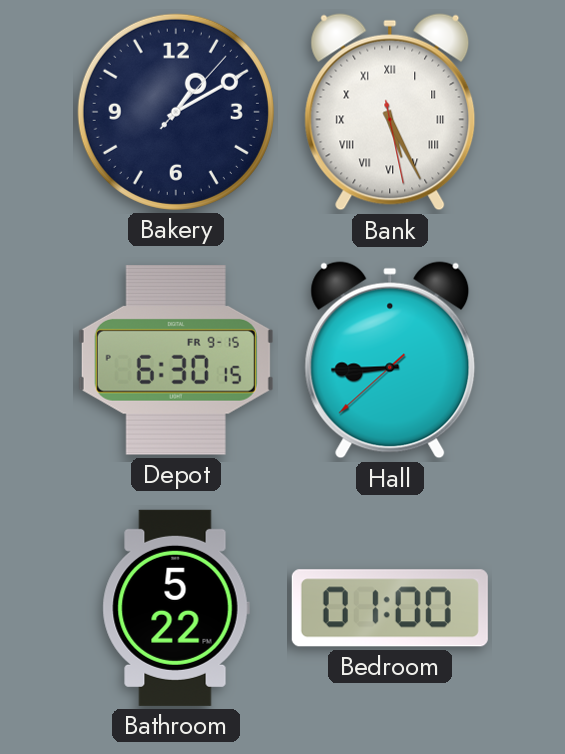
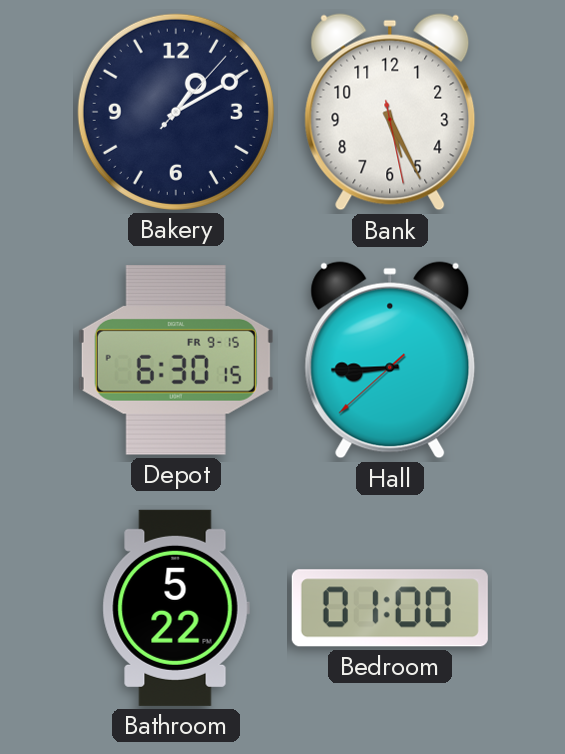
Bank numerals: Roman -> Arabic
